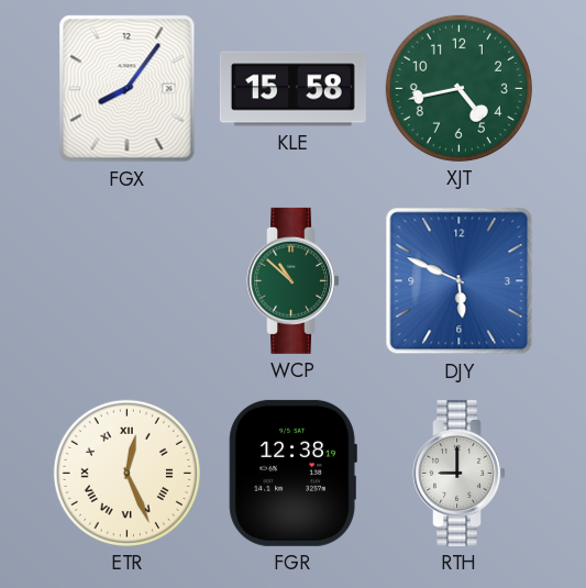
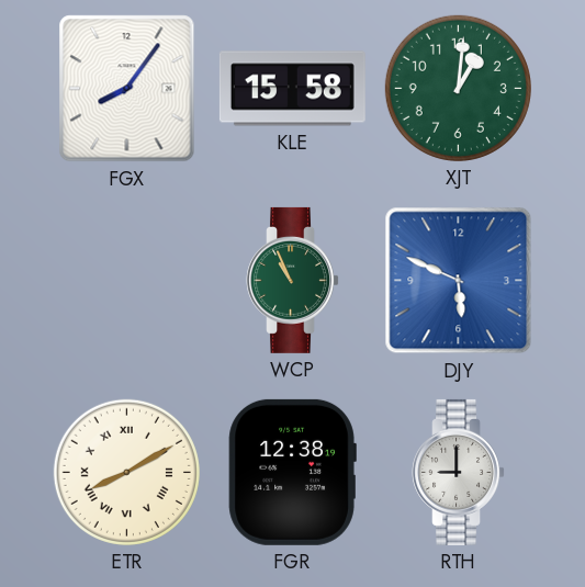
XJT: 4:43 -> 1:01
WCP: 10:52 -> 10:56
ETR: 12:26 -> 8:10
